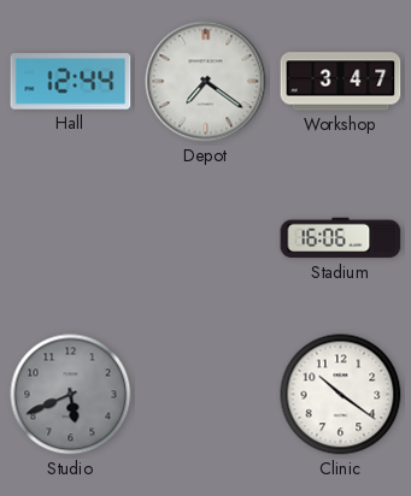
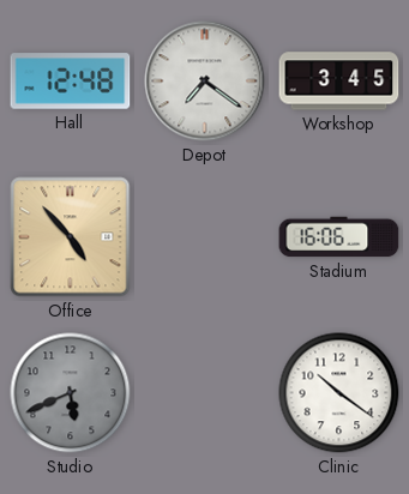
Hall: 12:44 -> 12:48
Workshop: 3:47 -> 3:45
Office: none -> 4:53
